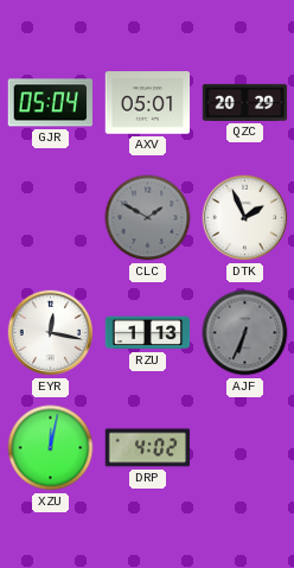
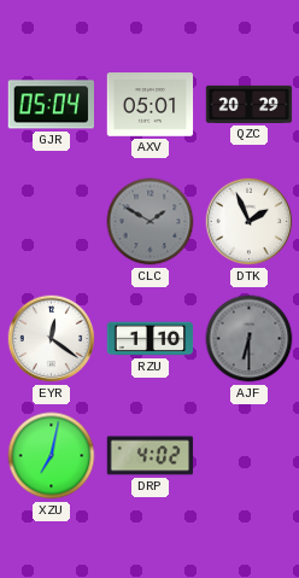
EYR: 12:17 -> 12:21
RZU: 1:13 -> 1:10
AJF: 6:34 -> 6:30
XZU: 12:02 -> 7:02
